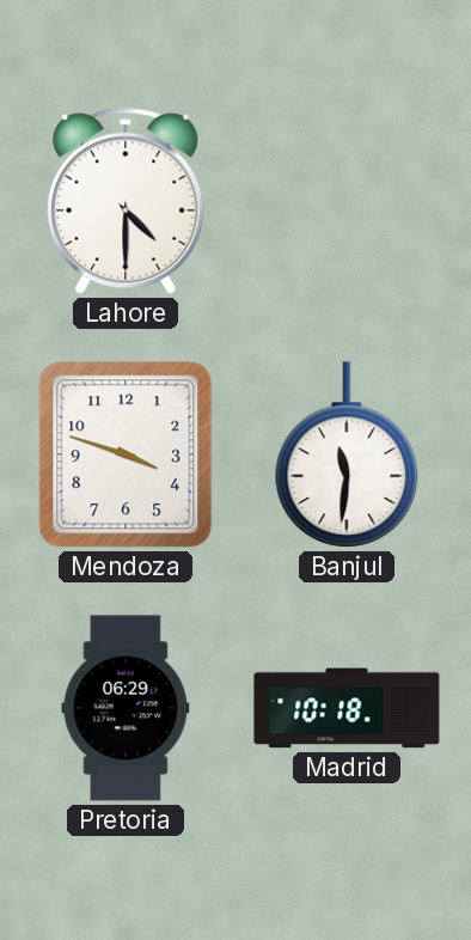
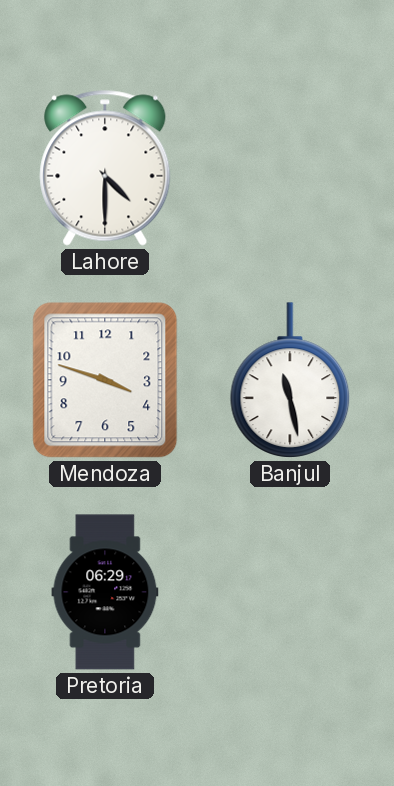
Banjul: 11:31 -> 11:28
Madrid: 10:18 -> none
